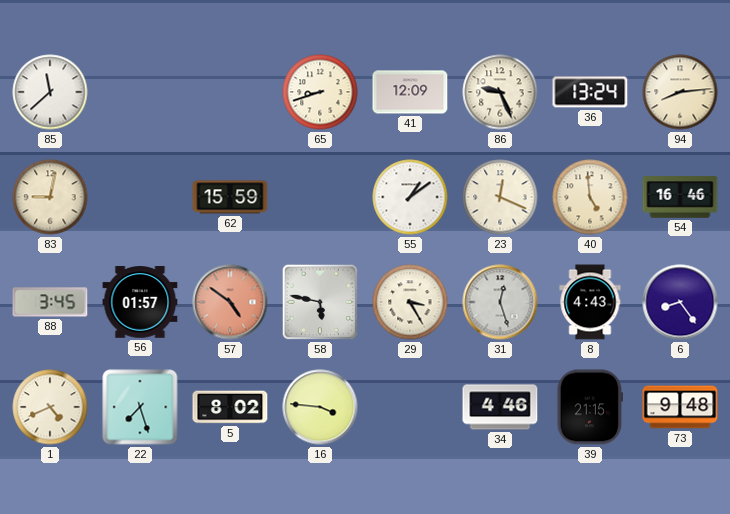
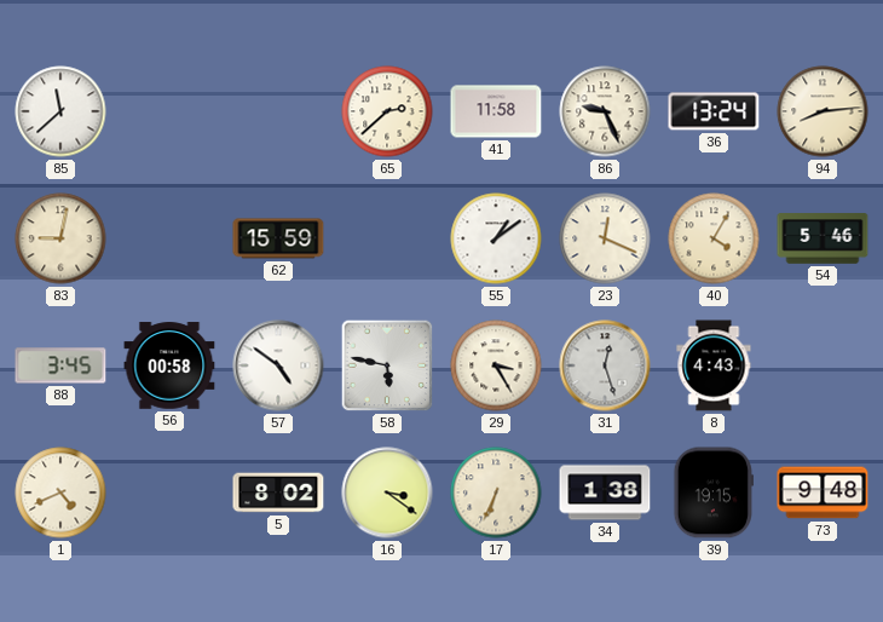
65: 8:42 -> 2:38
41: 12:09 -> 11:58
40: 4:59 -> 4:05
54: 16:46 -> 5:46
56: 01:57 -> 00:58
57 dial: salmon -> white
6: 8:24 -> none
22: 7:27 -> none
16: 3:46 -> 3:21
17: none -> 6:34
34: 4:46 -> 1:38
39: 21:15 -> 19:15
